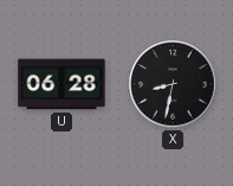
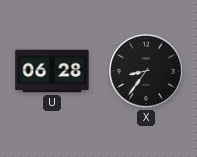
X: 8:32 -> 8:36
